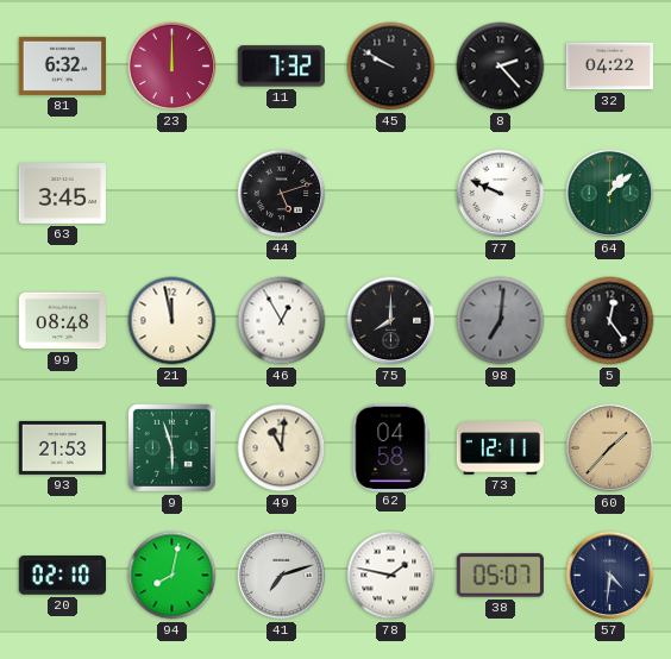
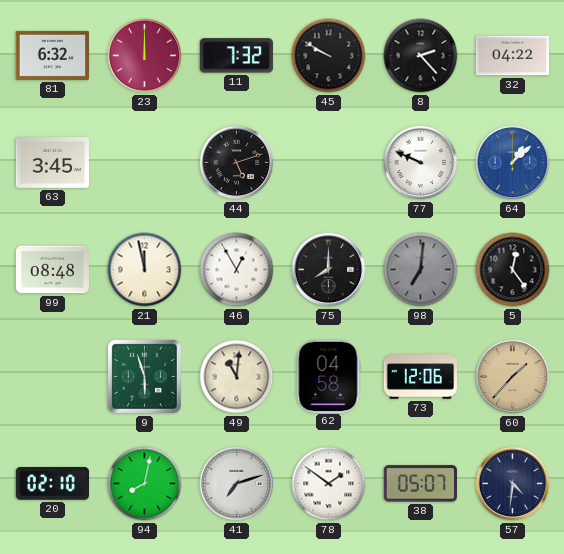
64 dial: green -> blue
93: 21:53 -> none
73: 12:11 -> 12:06
78: 1:47 -> 1:51
